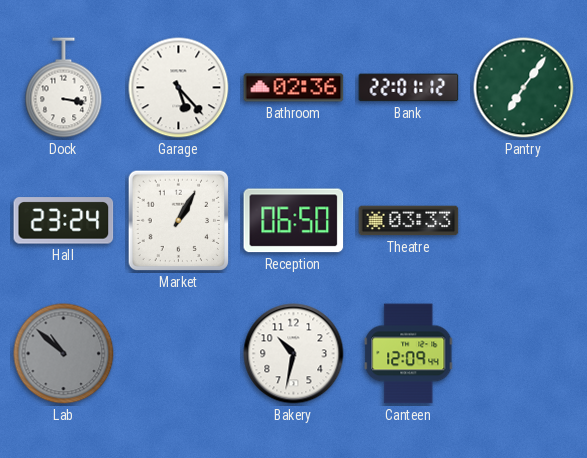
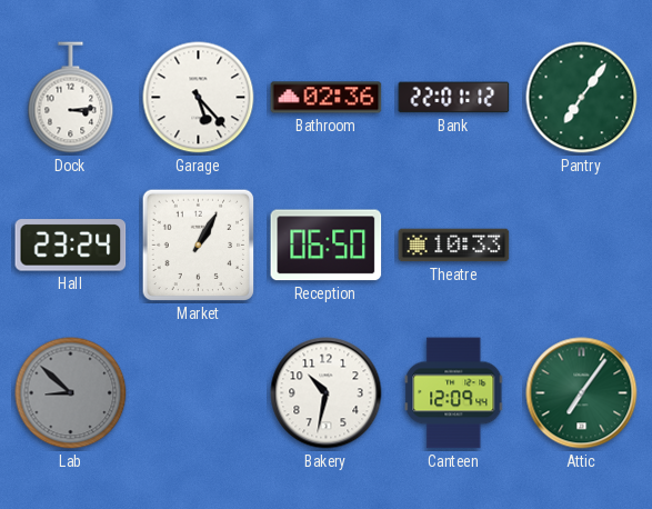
Dock: 3:17 -> 3:14
Theatre: 03:33 -> 10:33
Lab: 10:52 -> 8:52
Attic: none -> 7:06
